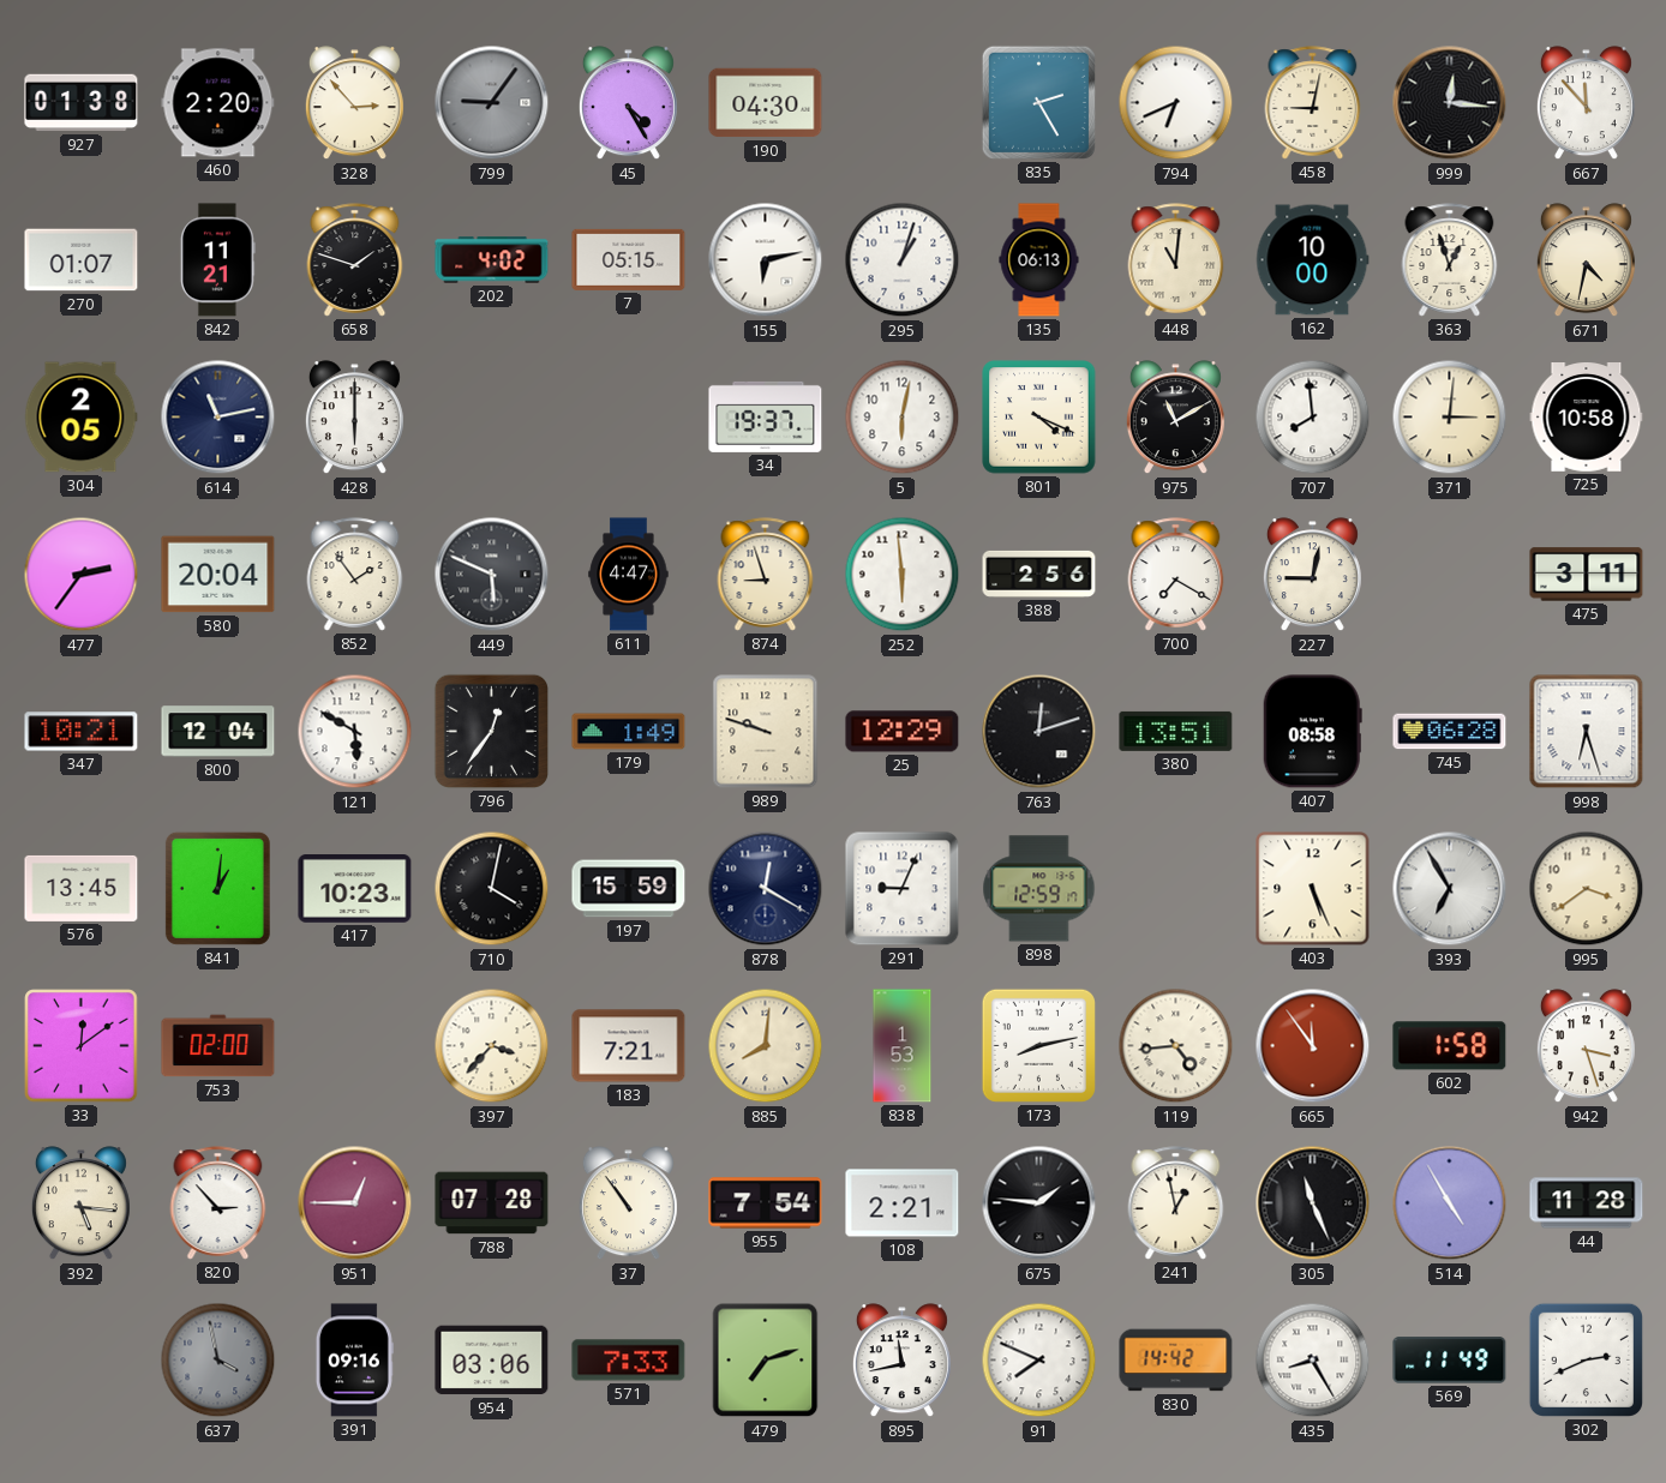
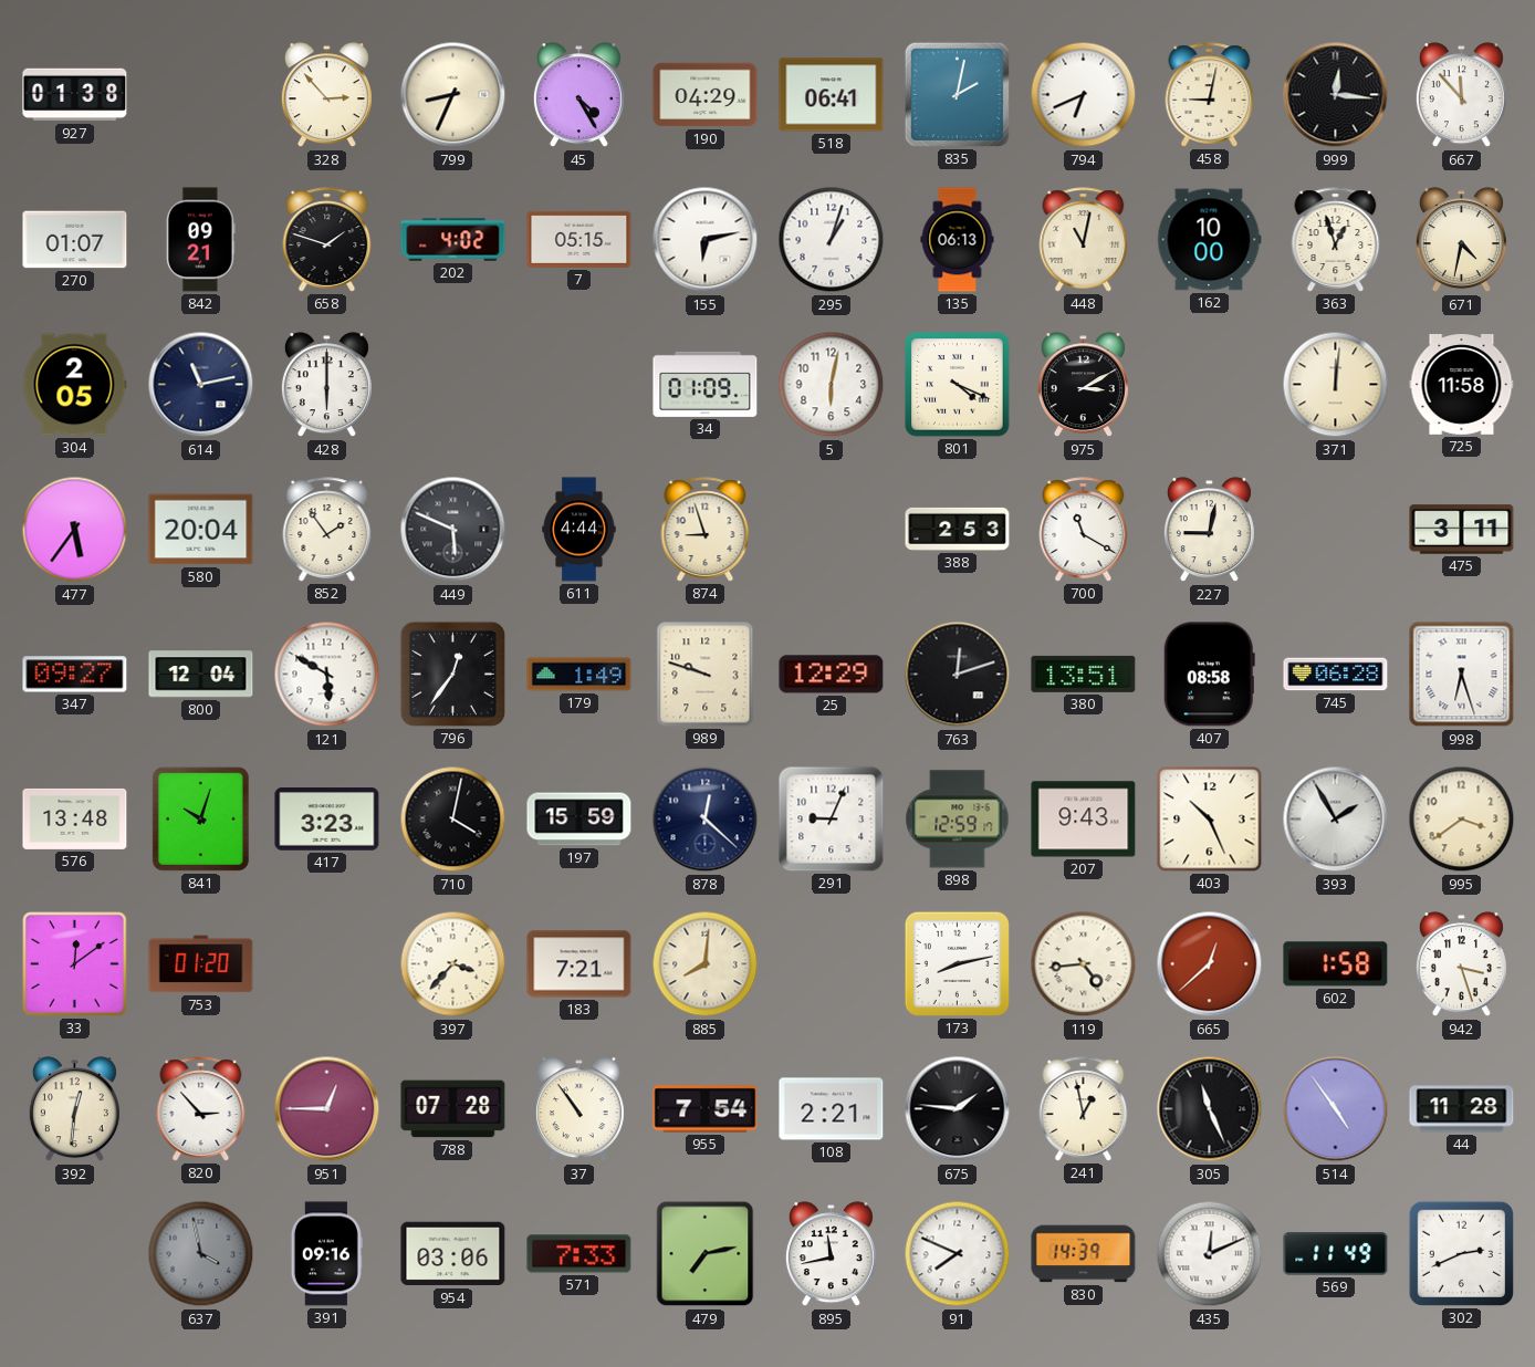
460: 2:20 -> none
799: 9:06 -> 8:34
799 dial: grey -> cream
190: 04:30 -> 04:29
518: none -> 06:41
835: 2:25 -> 2:02
842: 11:21 -> 09:21
448: 11:01 -> 11:02
34: 19:37 -> 01:09
975: 11:10 -> 3:10
707: 7:59 -> none
371: 3:01 -> 12:01
725: 10:58 -> 11:58
477: 2:36 -> 5:36
611: 4:47 -> 4:44
252: 5:59 -> none
388: 2:56 -> 2:53
700: 7:20 -> 11:20
347: 10:21 -> 09:27
576: 13:45 -> 13:48
841: 1:01 -> 10:03
417: 10:23 -> 3:23
878: 12:20 -> 12:22
207: none -> 9:43
403: 5:26 -> 10:26
393: 6:55 -> 1:55
753: 02:00 -> 01:20
838: 1:53 -> none
665: 11:54 -> 12:38
392: 5:16 -> 12:31
514: 4:55 -> 4:54
479: 7:12 -> 7:13
830: 14:42 -> 14:39
435: 8:25 -> 12:11
